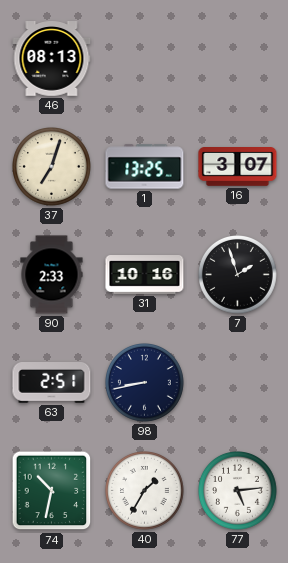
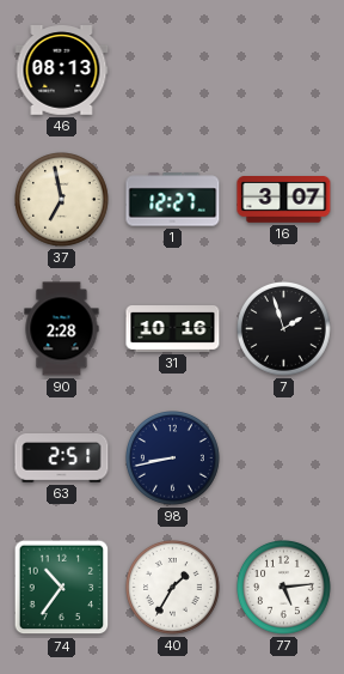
37: 7:03 -> 6:58
1: 13:25 -> 12:27
90: 2:33 -> 2:28
74: 10:32 -> 10:36
